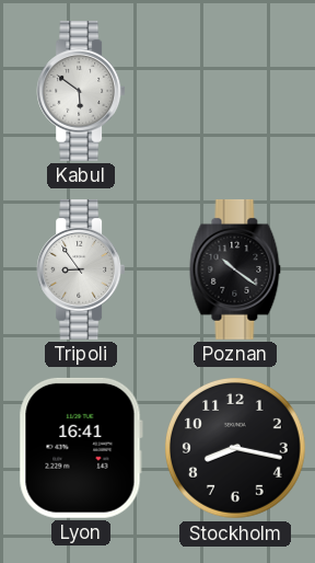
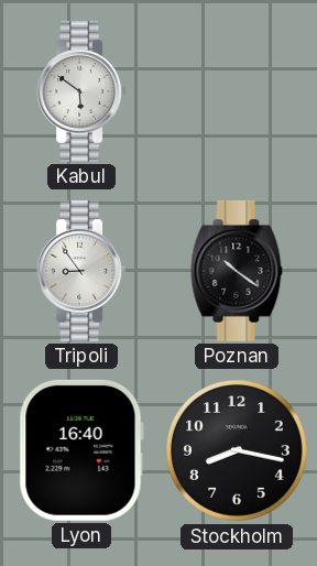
Lyon: 16:41 -> 16:40
